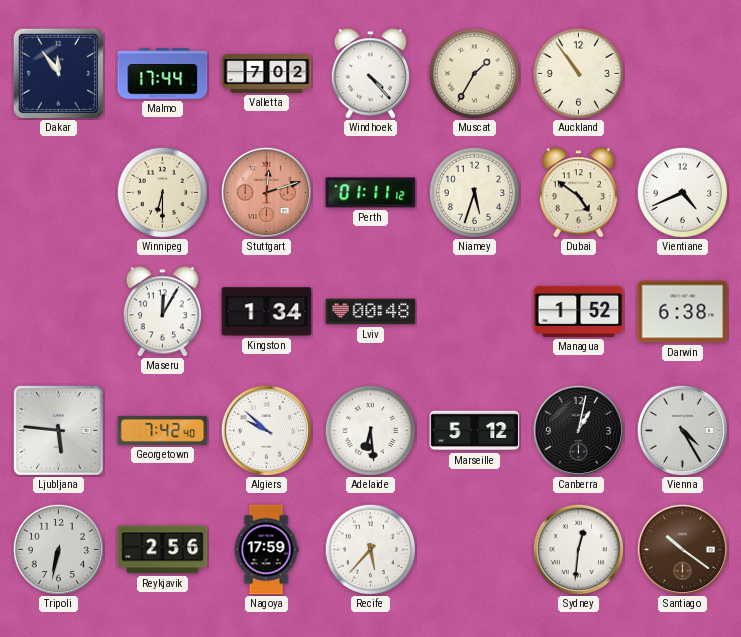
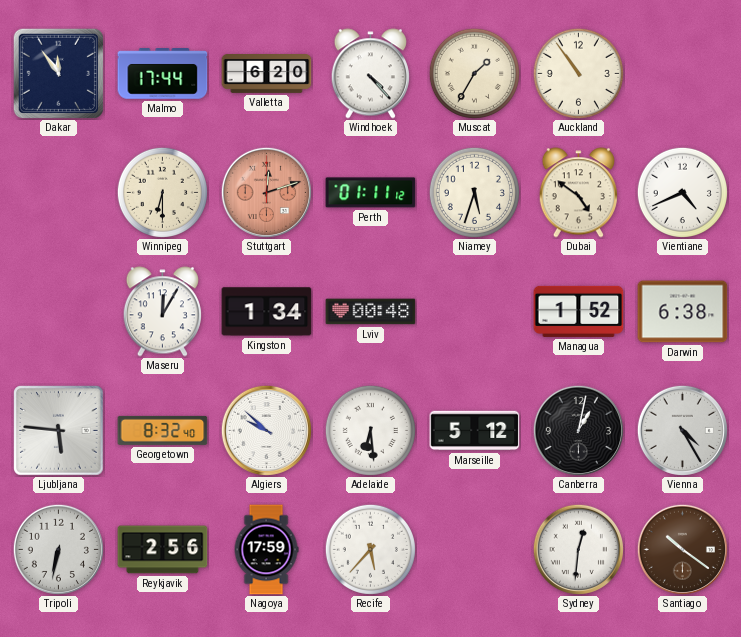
Valletta: 7:02 -> 6:20
Georgetown: 7:42 -> 8:32
